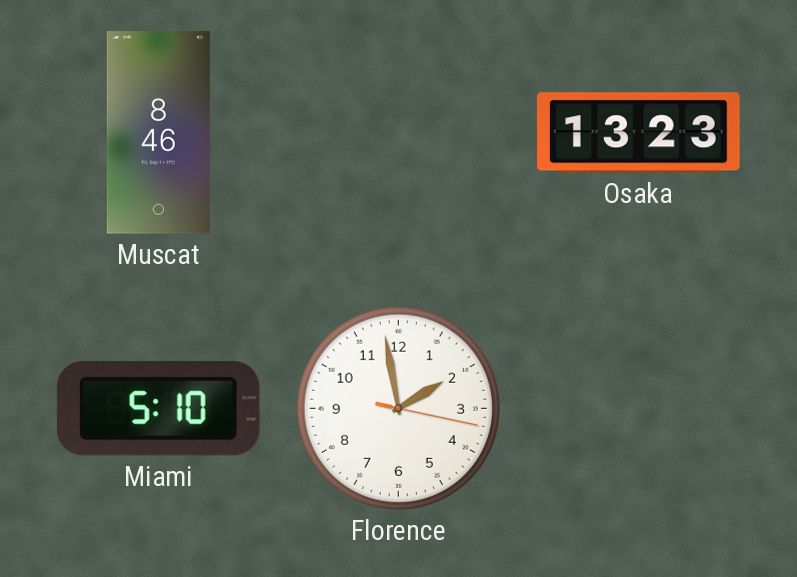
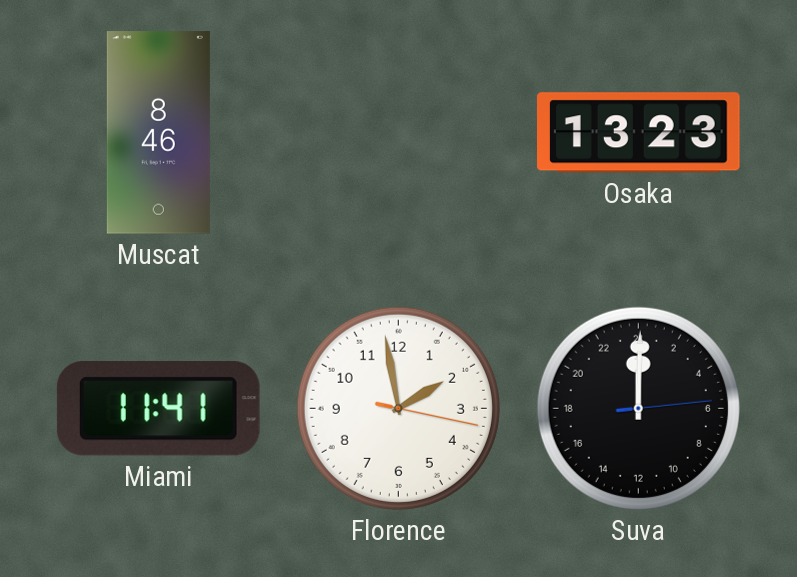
Miami: 5:10 -> 11:41
Suva: none -> 0:00
